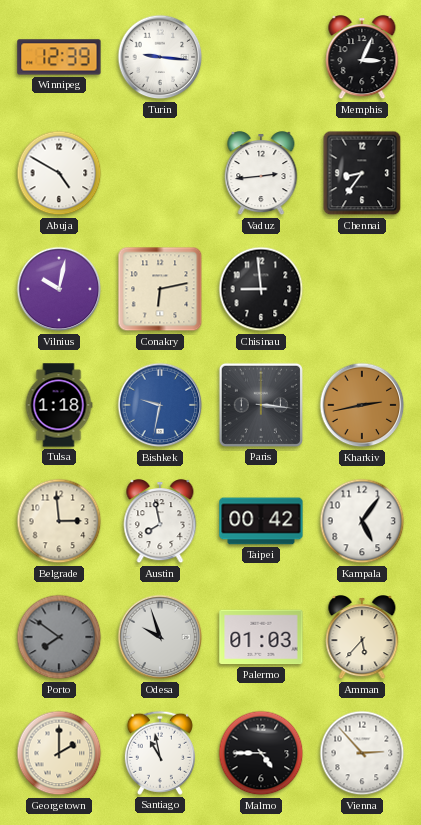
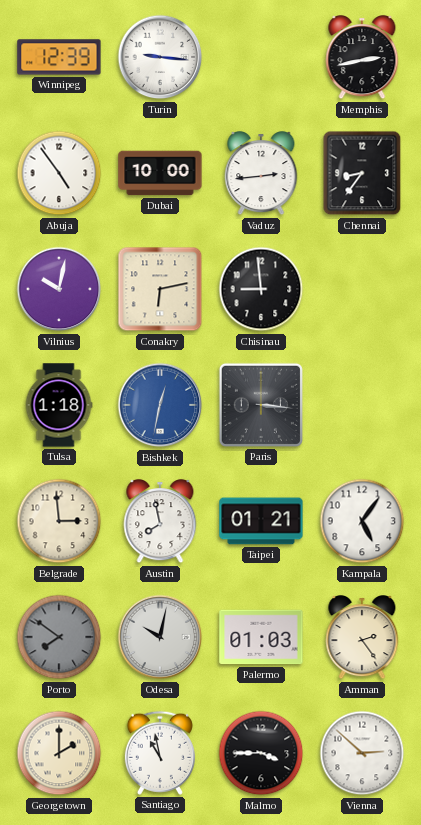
Memphis: 3:04 -> 2:43
Abuja: 4:50 -> 4:54
Dubai: none -> 10:00
Bishkek: 9:32 -> 12:32
Kharkiv: 2:43 -> none
Taipei: 00:42 -> 01:21
Odesa: 9:57 -> 10:02
Amman: 5:37 -> 2:24
Malmo: 4:45 -> 3:45
Vienna: 2:53 -> 2:52
